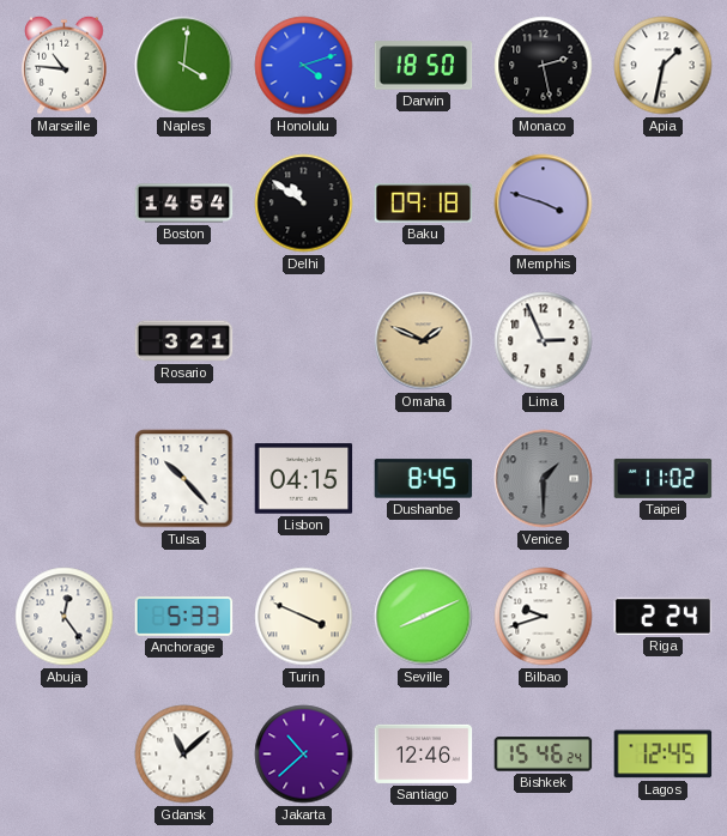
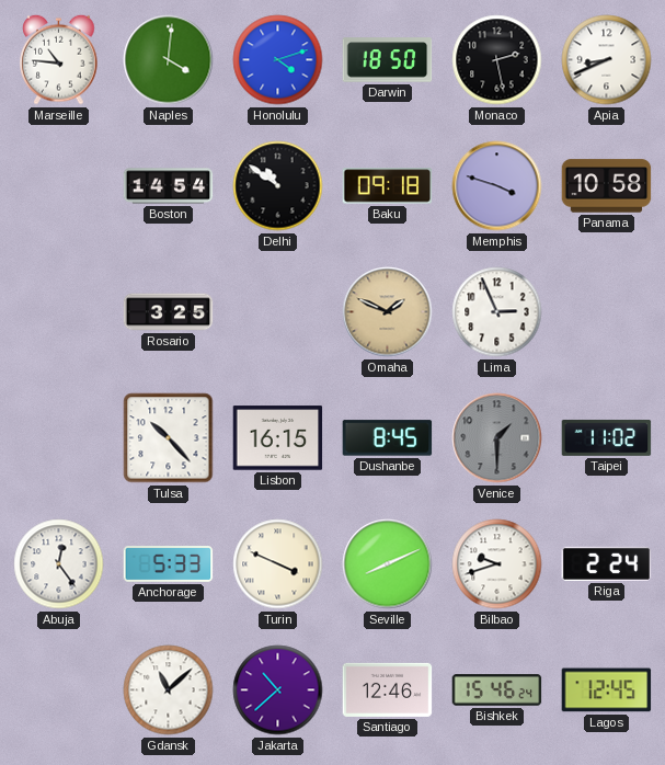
Apia: 1:32 -> 8:41
Panama: none -> 10:58
Rosario: 3:21 -> 3:25
Lisbon: 04:15 -> 16:15
